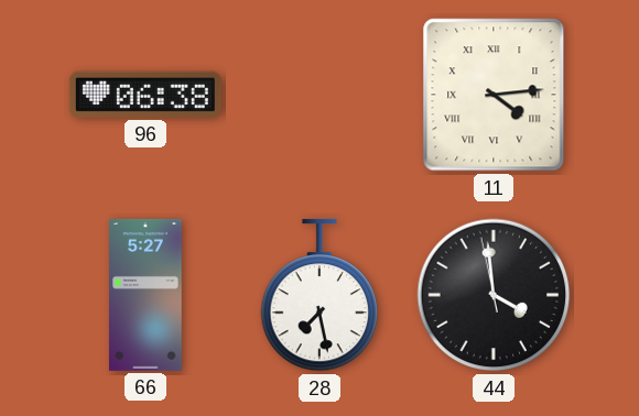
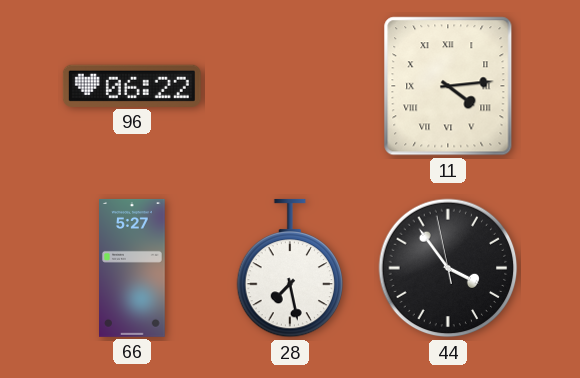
96: 06:38 -> 06:22
44: 3:58 -> 3:53
